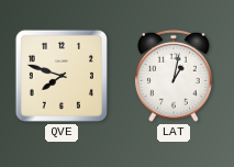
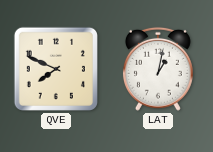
QVE: 7:48 -> 7:49
